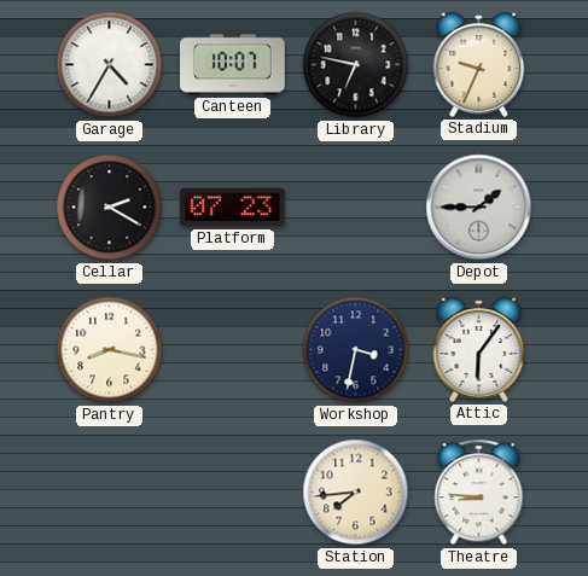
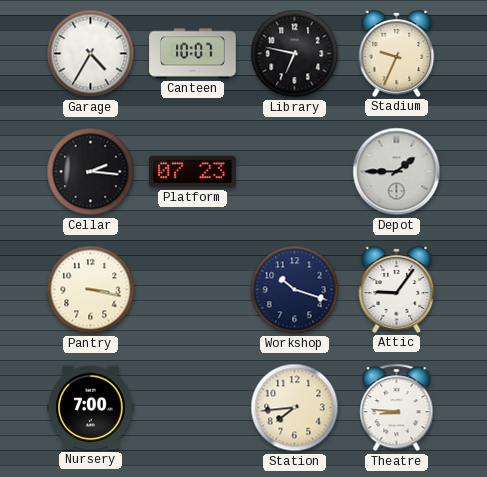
Cellar: 2:20 -> 2:16
Pantry: 8:17 -> 3:17
Workshop: 3:32 -> 10:18
Attic: 6:06 -> 9:06
Nursery: none -> 7:00
